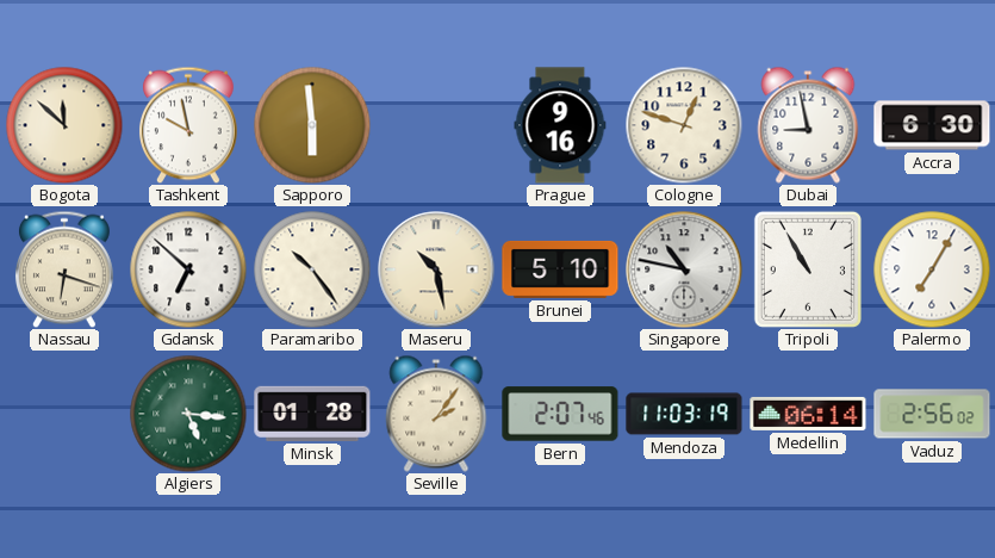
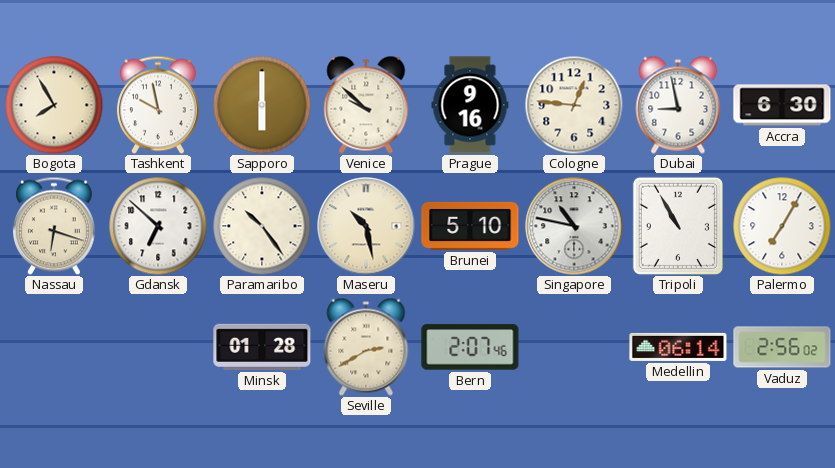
Bogota: 11:52 -> 7:55
Sapporo: 5:59 -> 6:00
Venice: none -> 9:52
Cologne: 12:48 -> 12:46
Algiers: 5:16 -> none
Seville: 2:06 -> 2:40
Mendoza: 11:03 -> none
